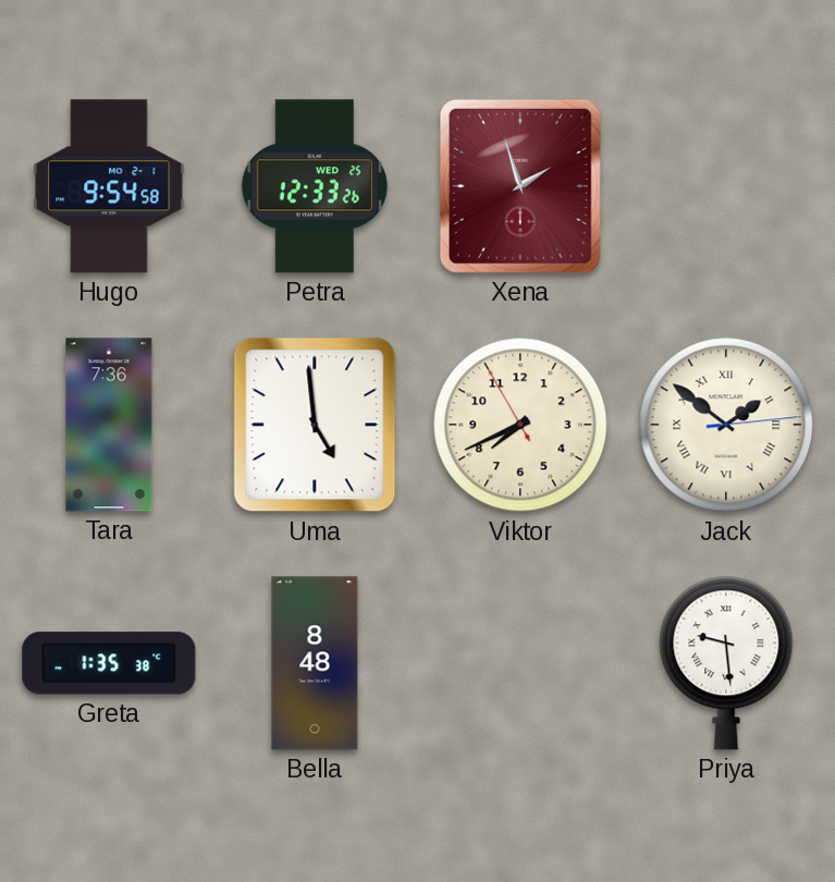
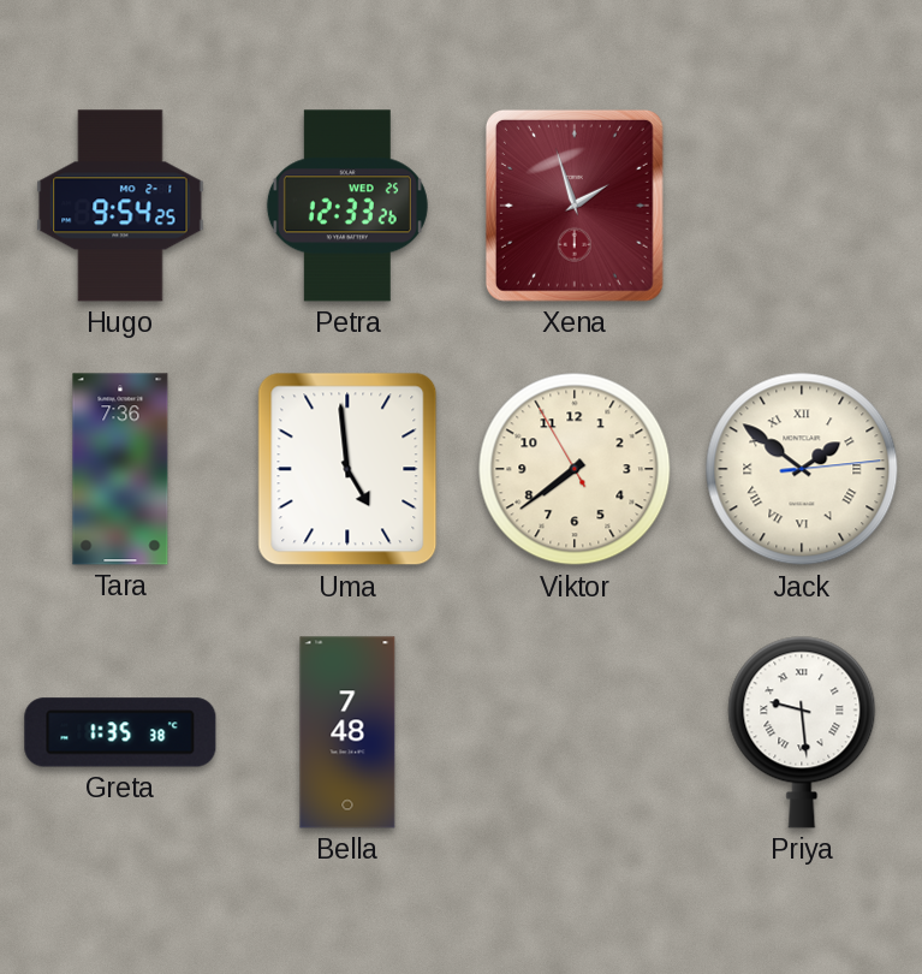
Hugo: 9:54:58 -> 9:54:25
Viktor: 7:40 -> 7:38
Bella: 8:48 -> 7:48
